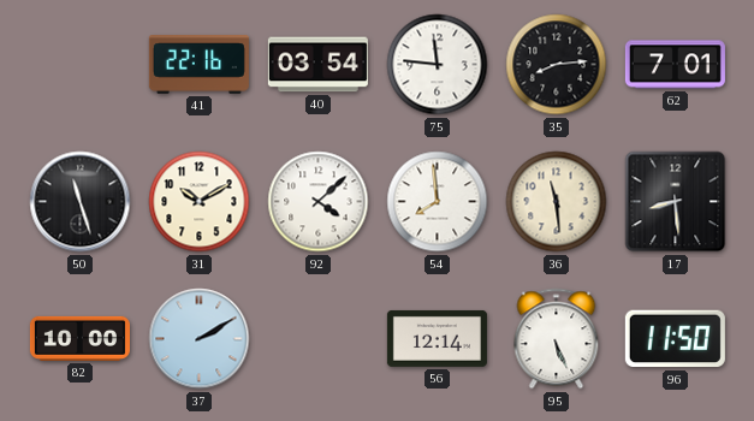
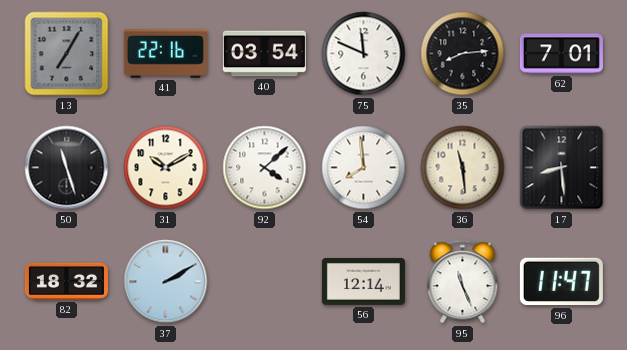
13: none -> 7:05
75: 11:46 -> 11:49
82: 10:00 -> 18:32
95: 5:26 -> 11:26
96: 11:50 -> 11:47
